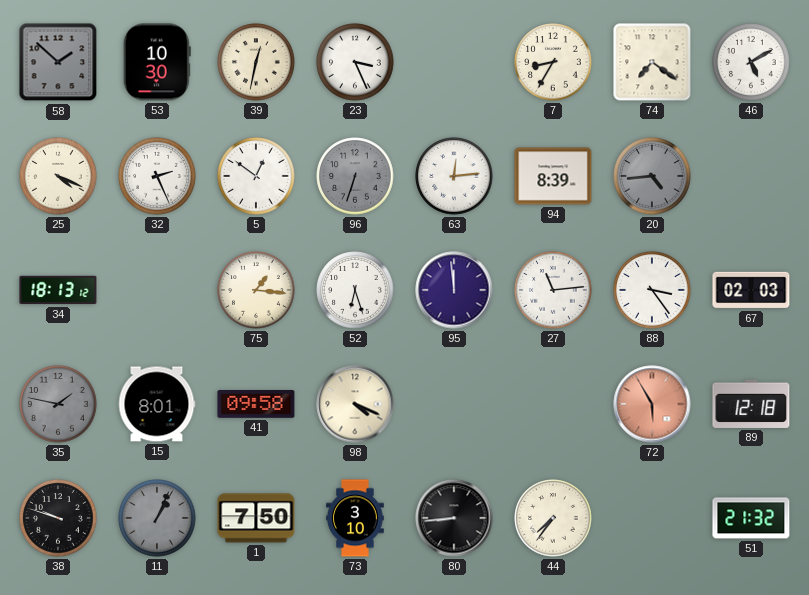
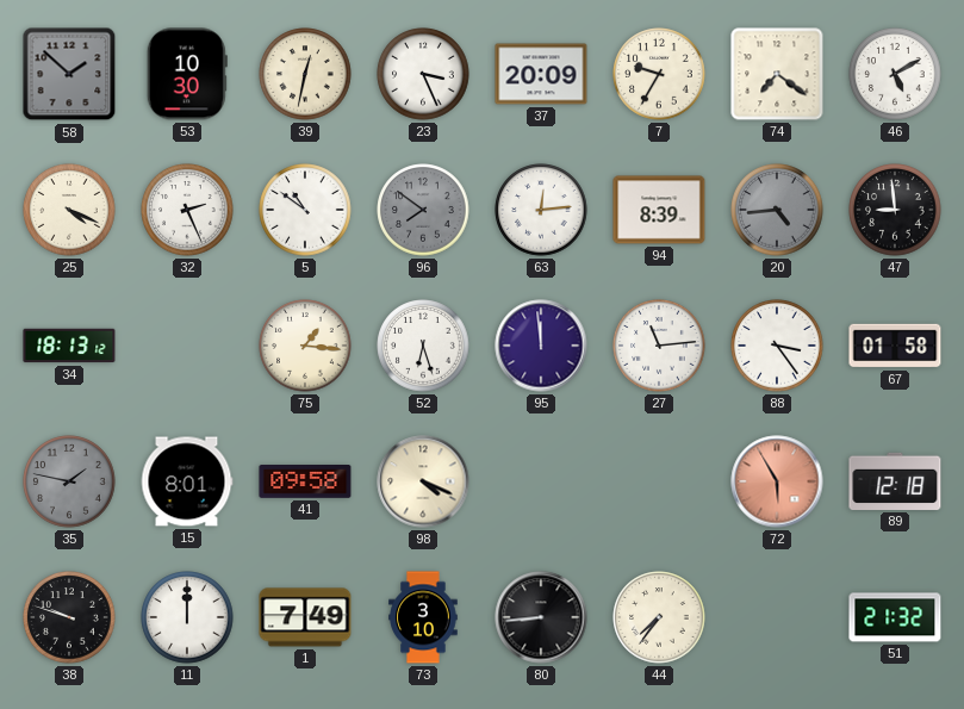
37: none -> 20:09
7: 8:35 -> 9:35
5: 12:51 -> 10:51
96: 6:33 -> 7:51
47: none -> 8:59
67: 02:03 -> 01:58
11: 1:04 -> 12:00
11 dial: grey -> white
1: 7:50 -> 7:49
